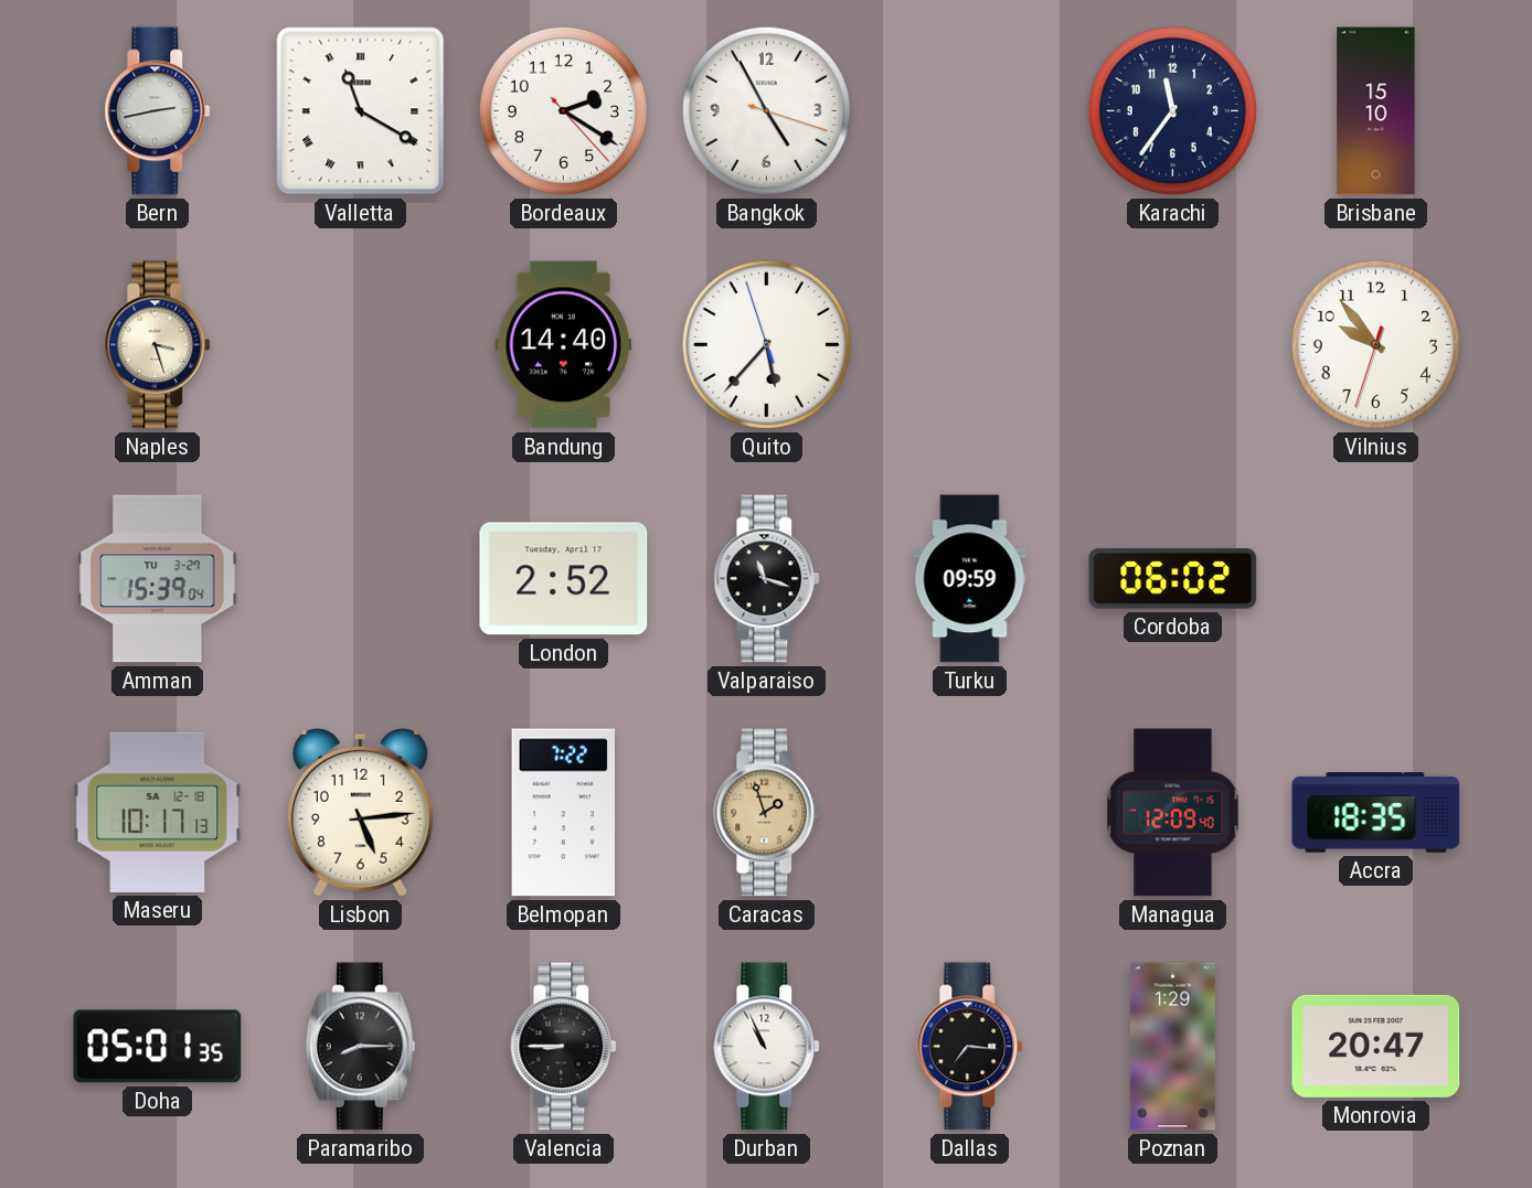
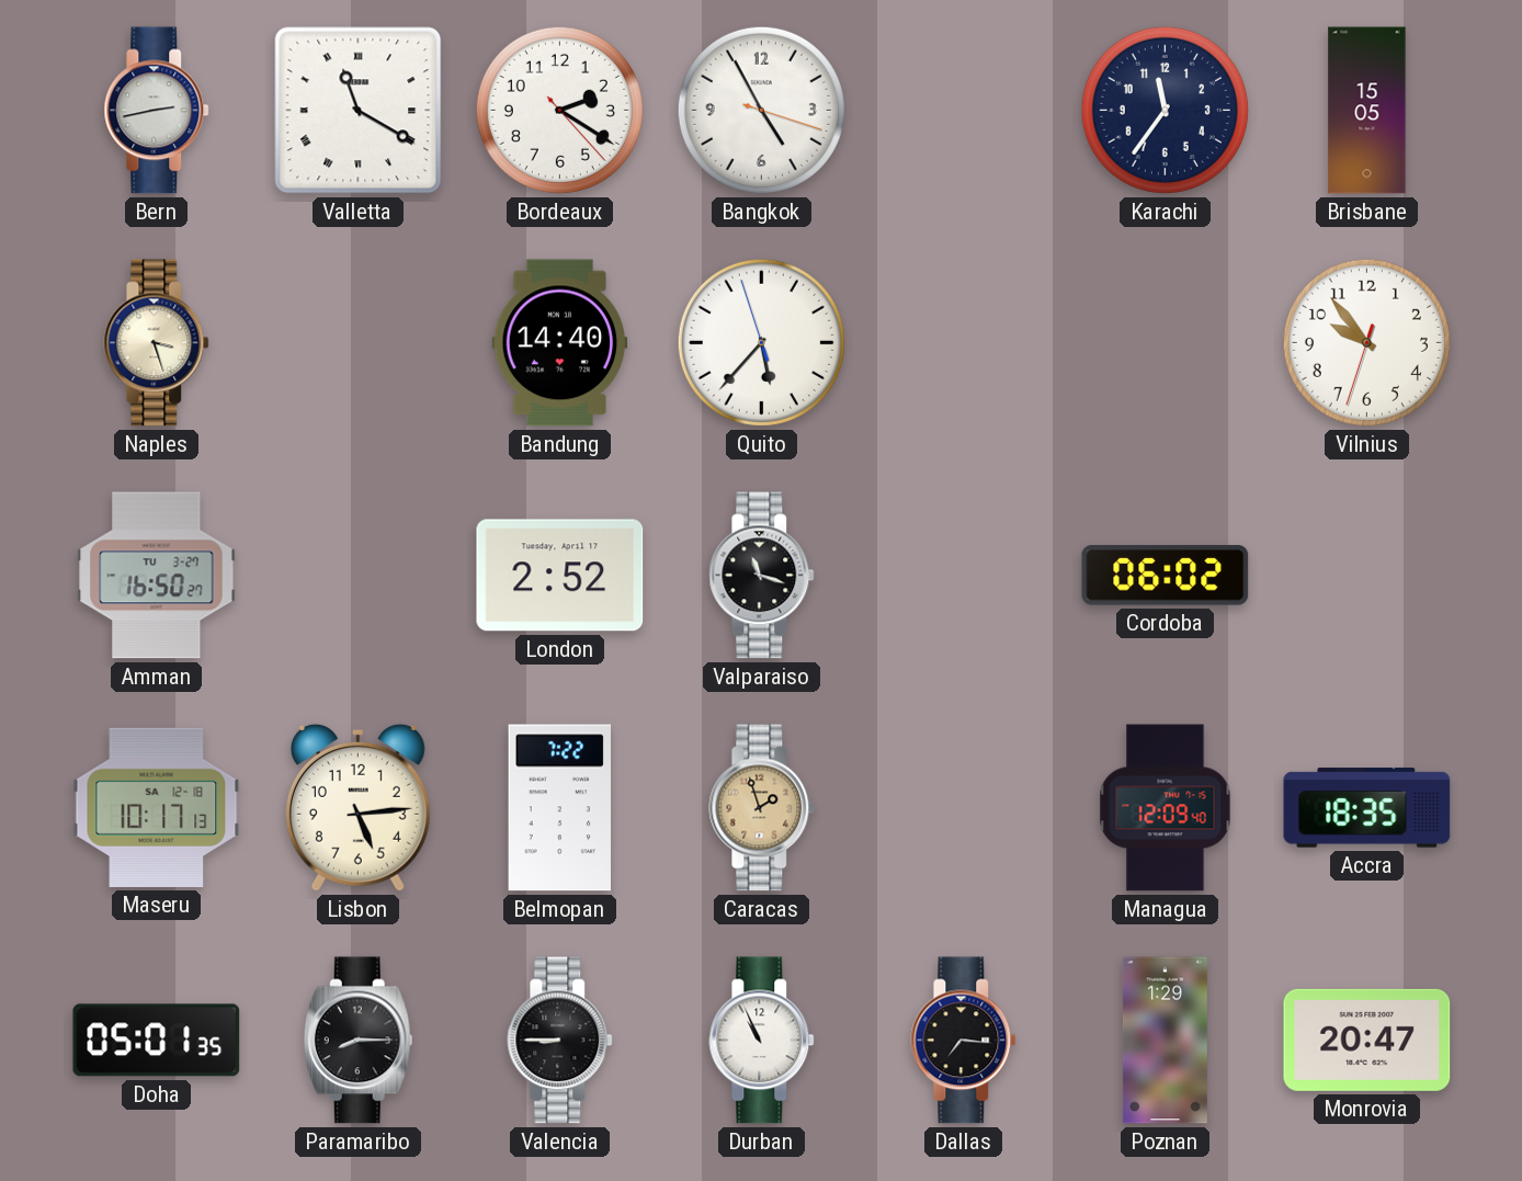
Brisbane: 15:10 -> 15:05
Amman: 15:39 -> 16:50
Turku: 09:59 -> none
